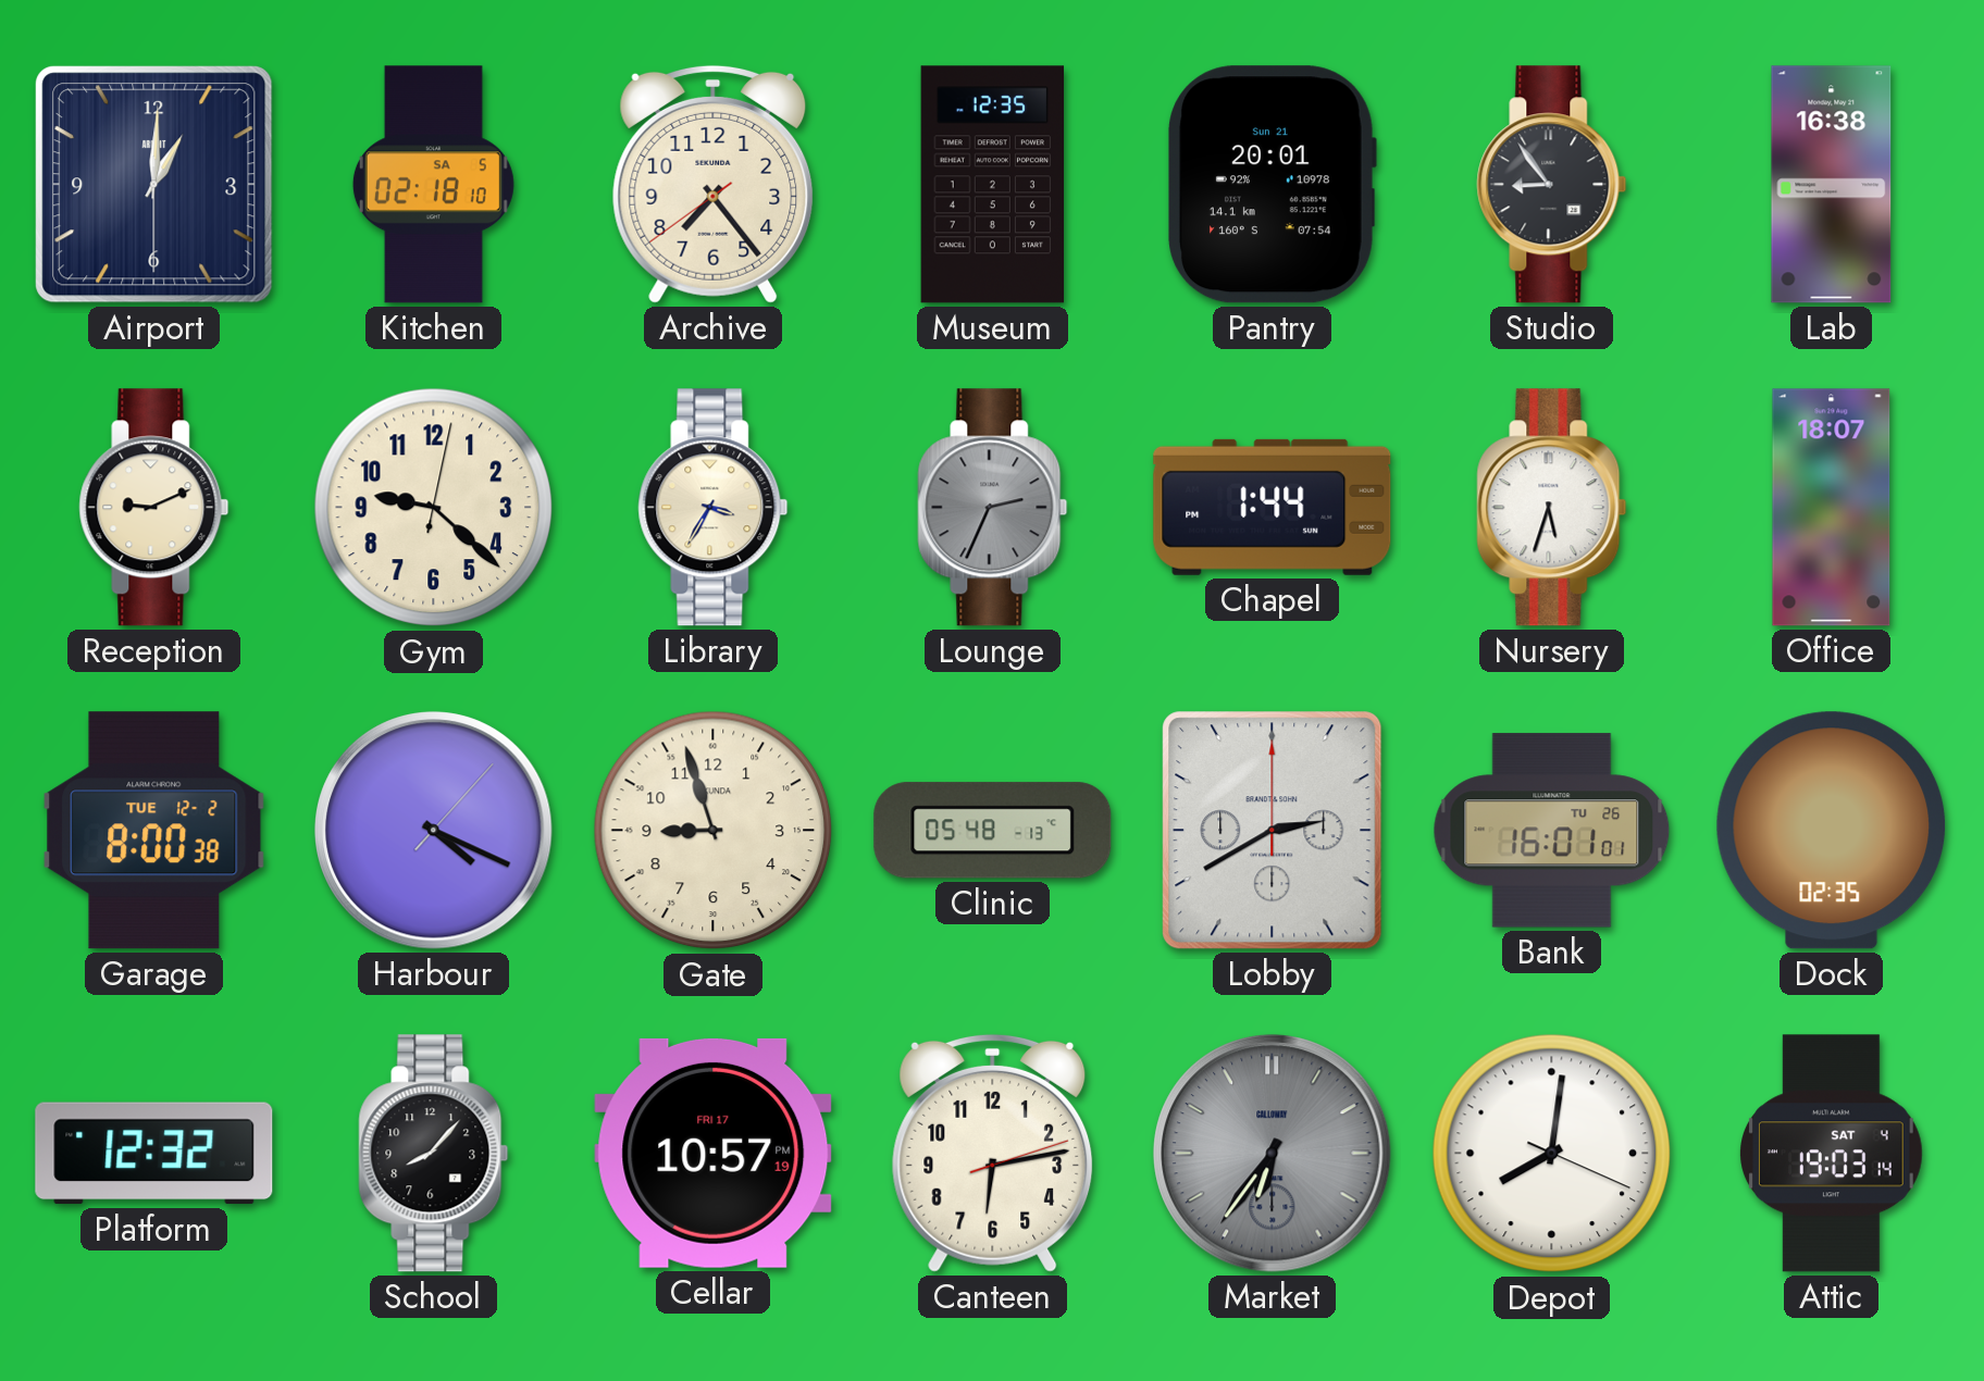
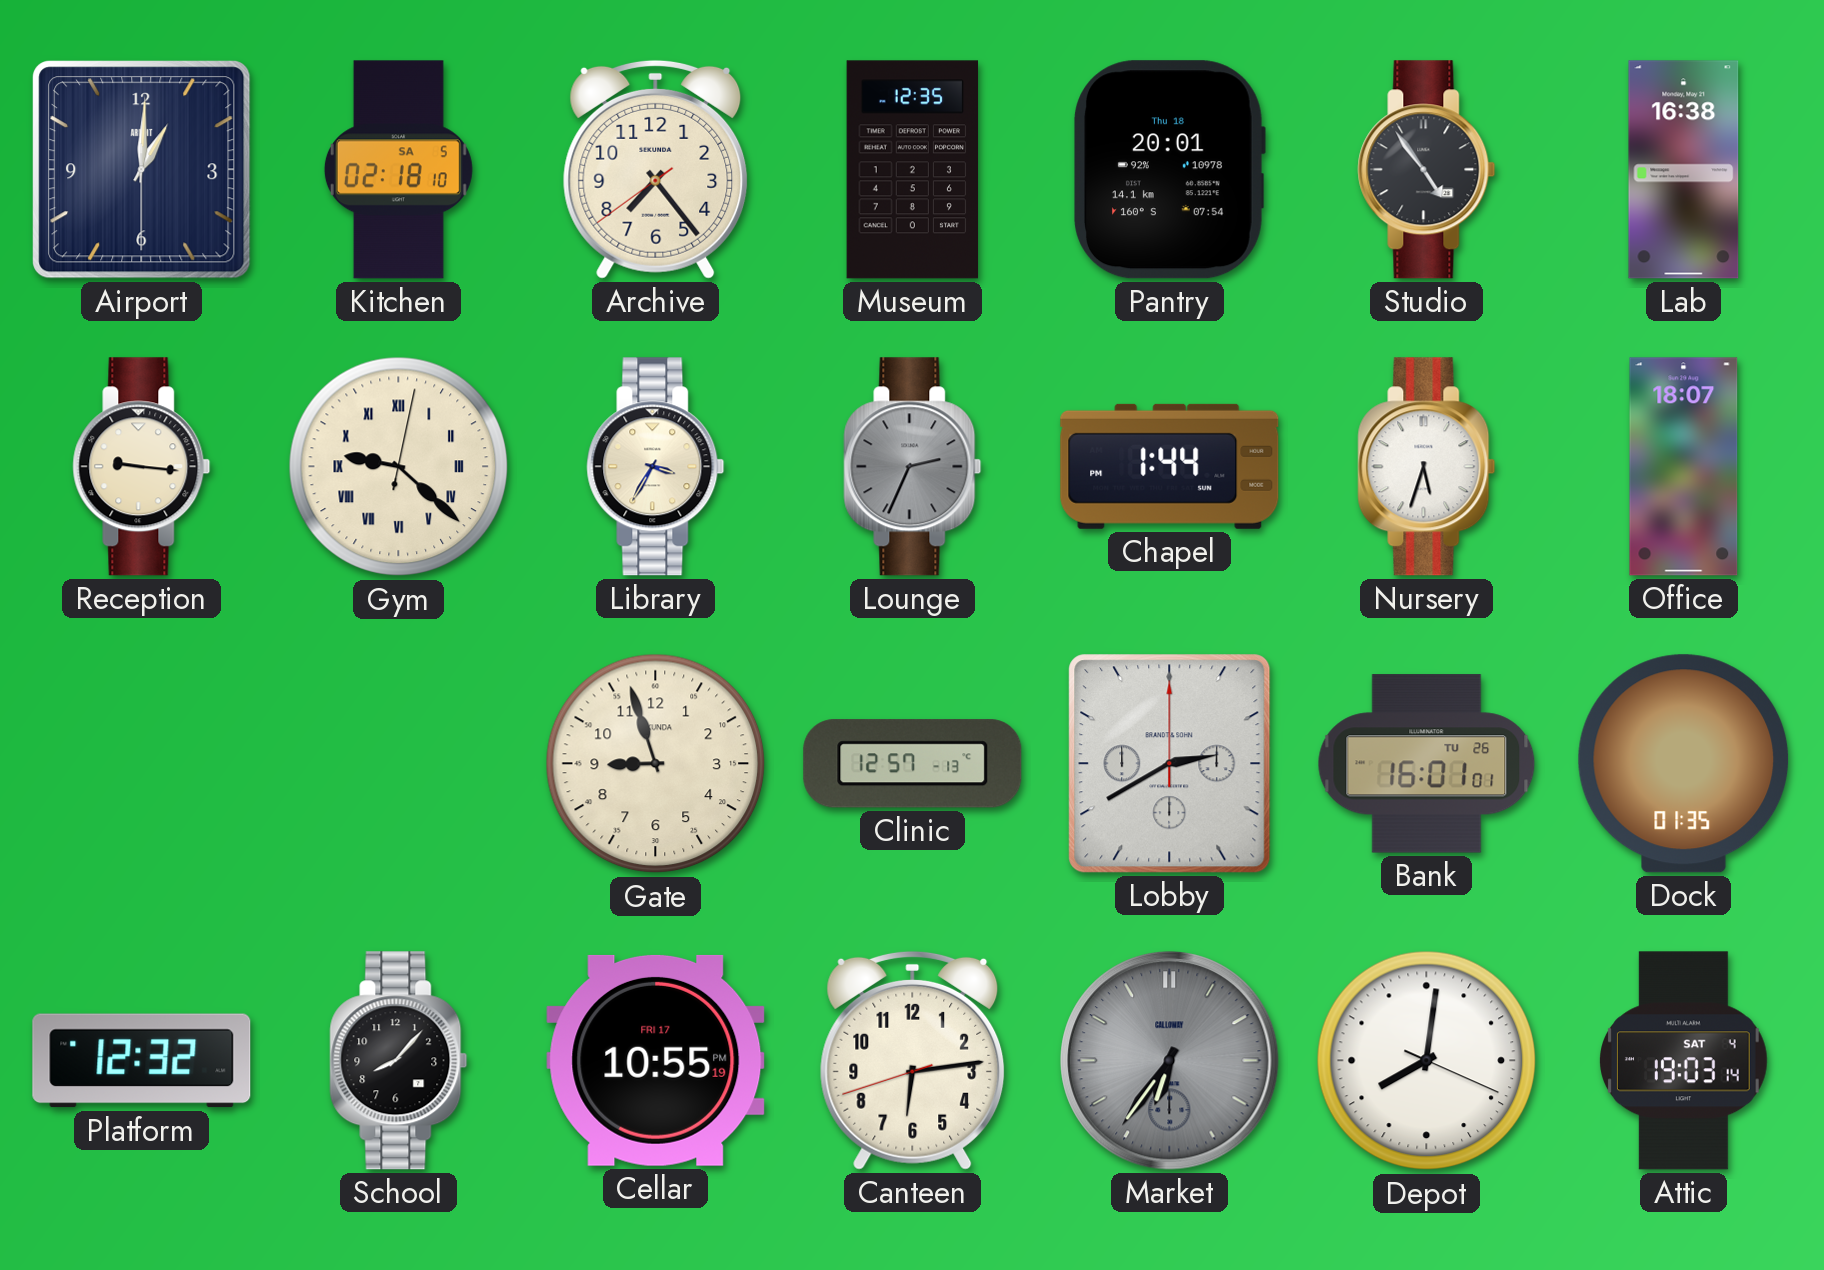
Pantry date: Sun 21 -> Thu 18
Studio: 8:54 -> 4:54
Reception: 9:11 -> 9:16
Gym numerals: Arabic -> Roman
Garage: 8:00 -> none
Harbour: 4:19 -> none
Clinic: 05:48 -> 12:57
Dock: 02:35 -> 01:35
Cellar: 10:57 -> 10:55
Canteen: 6:13:12 -> 6:13:42
